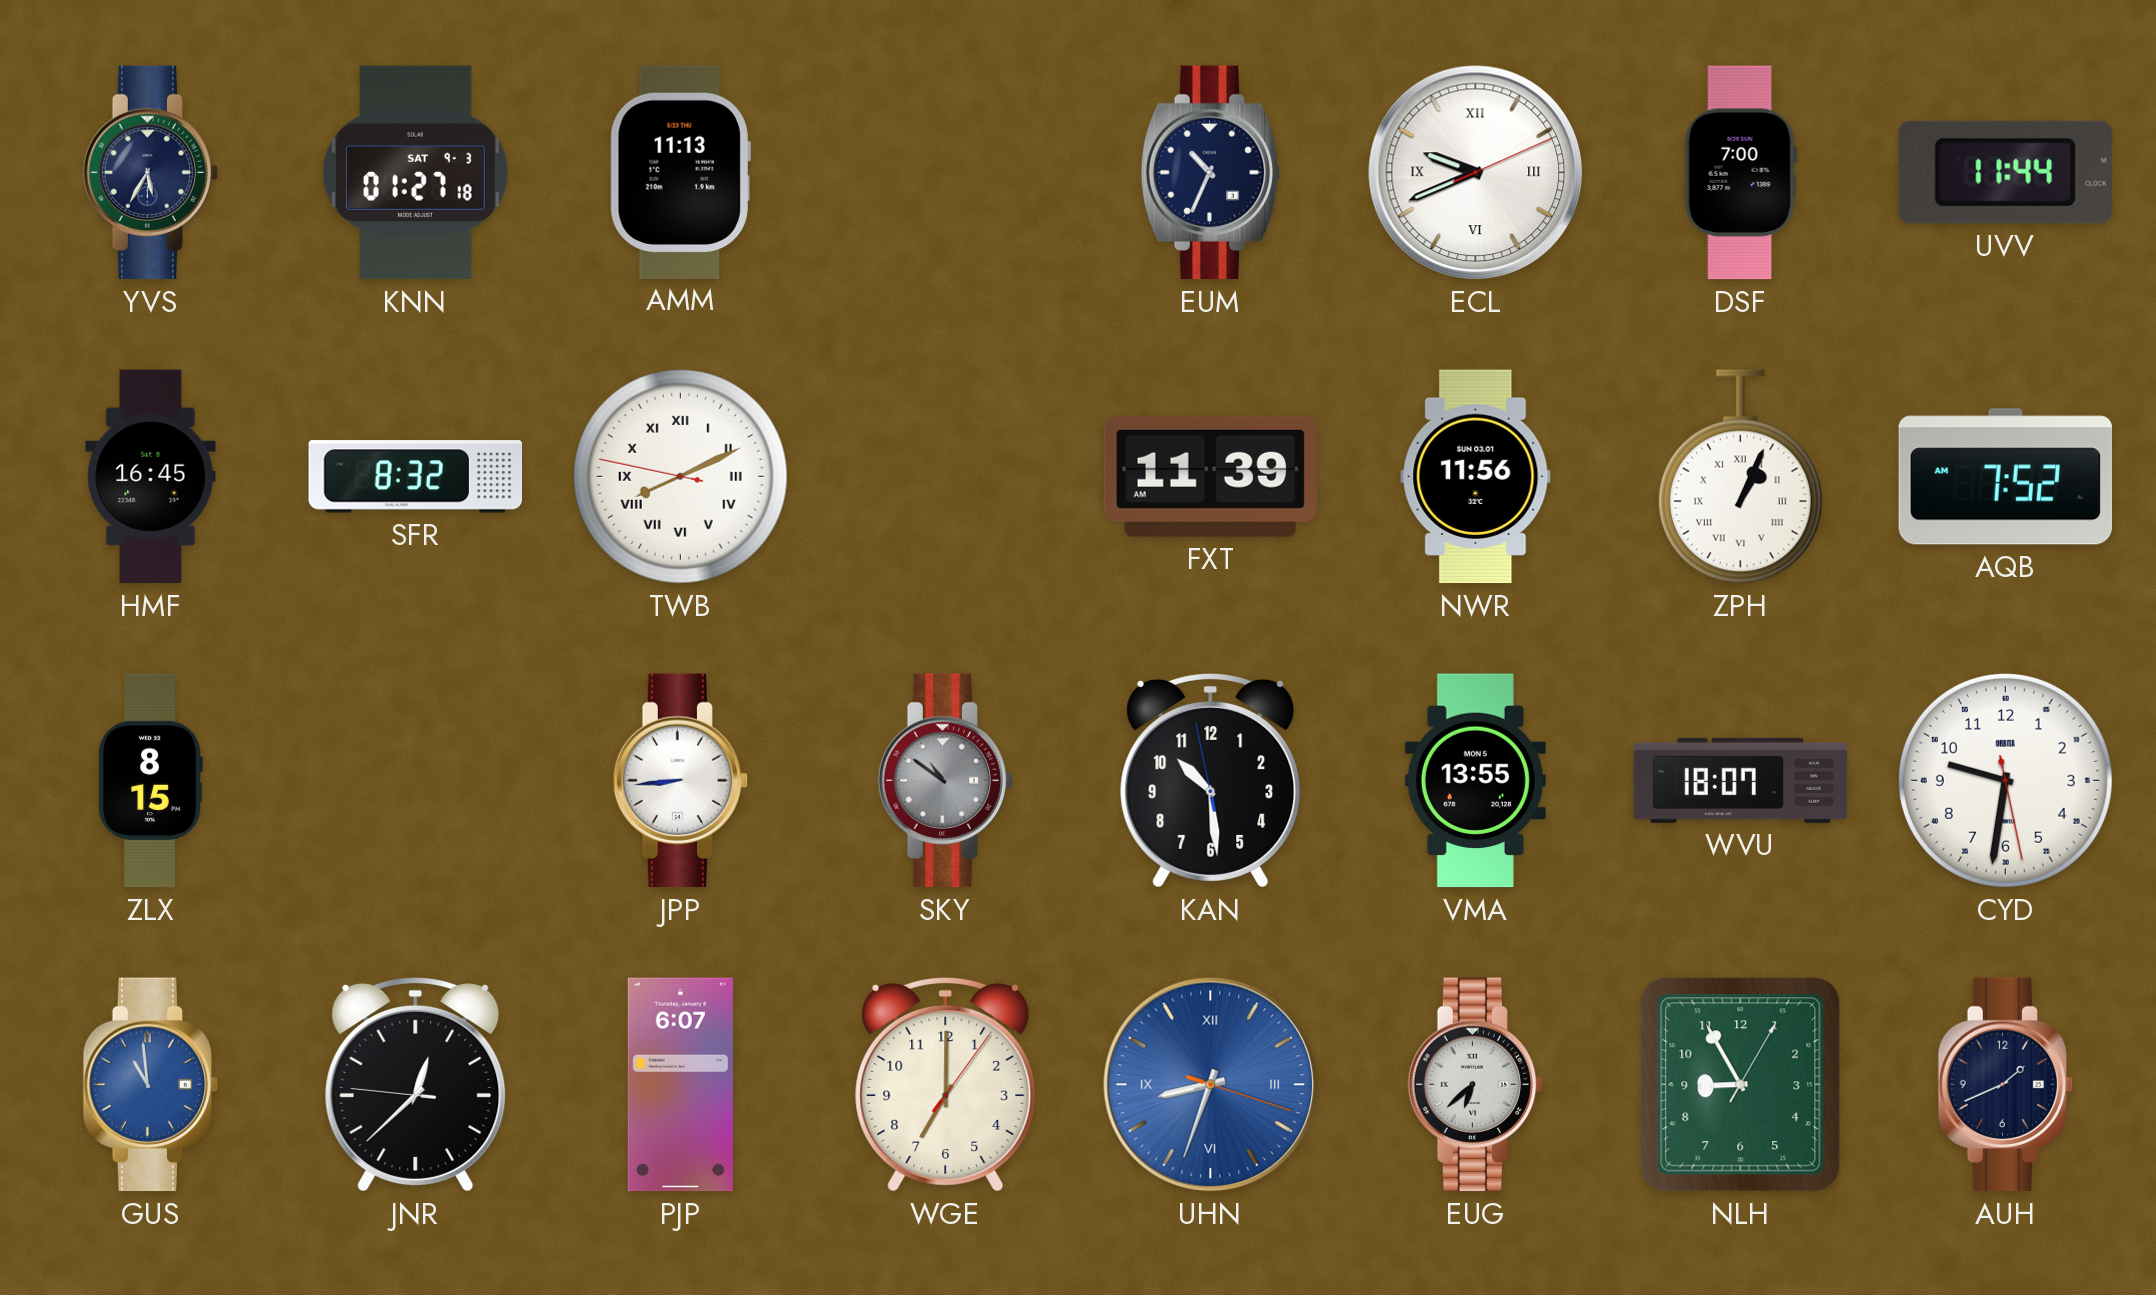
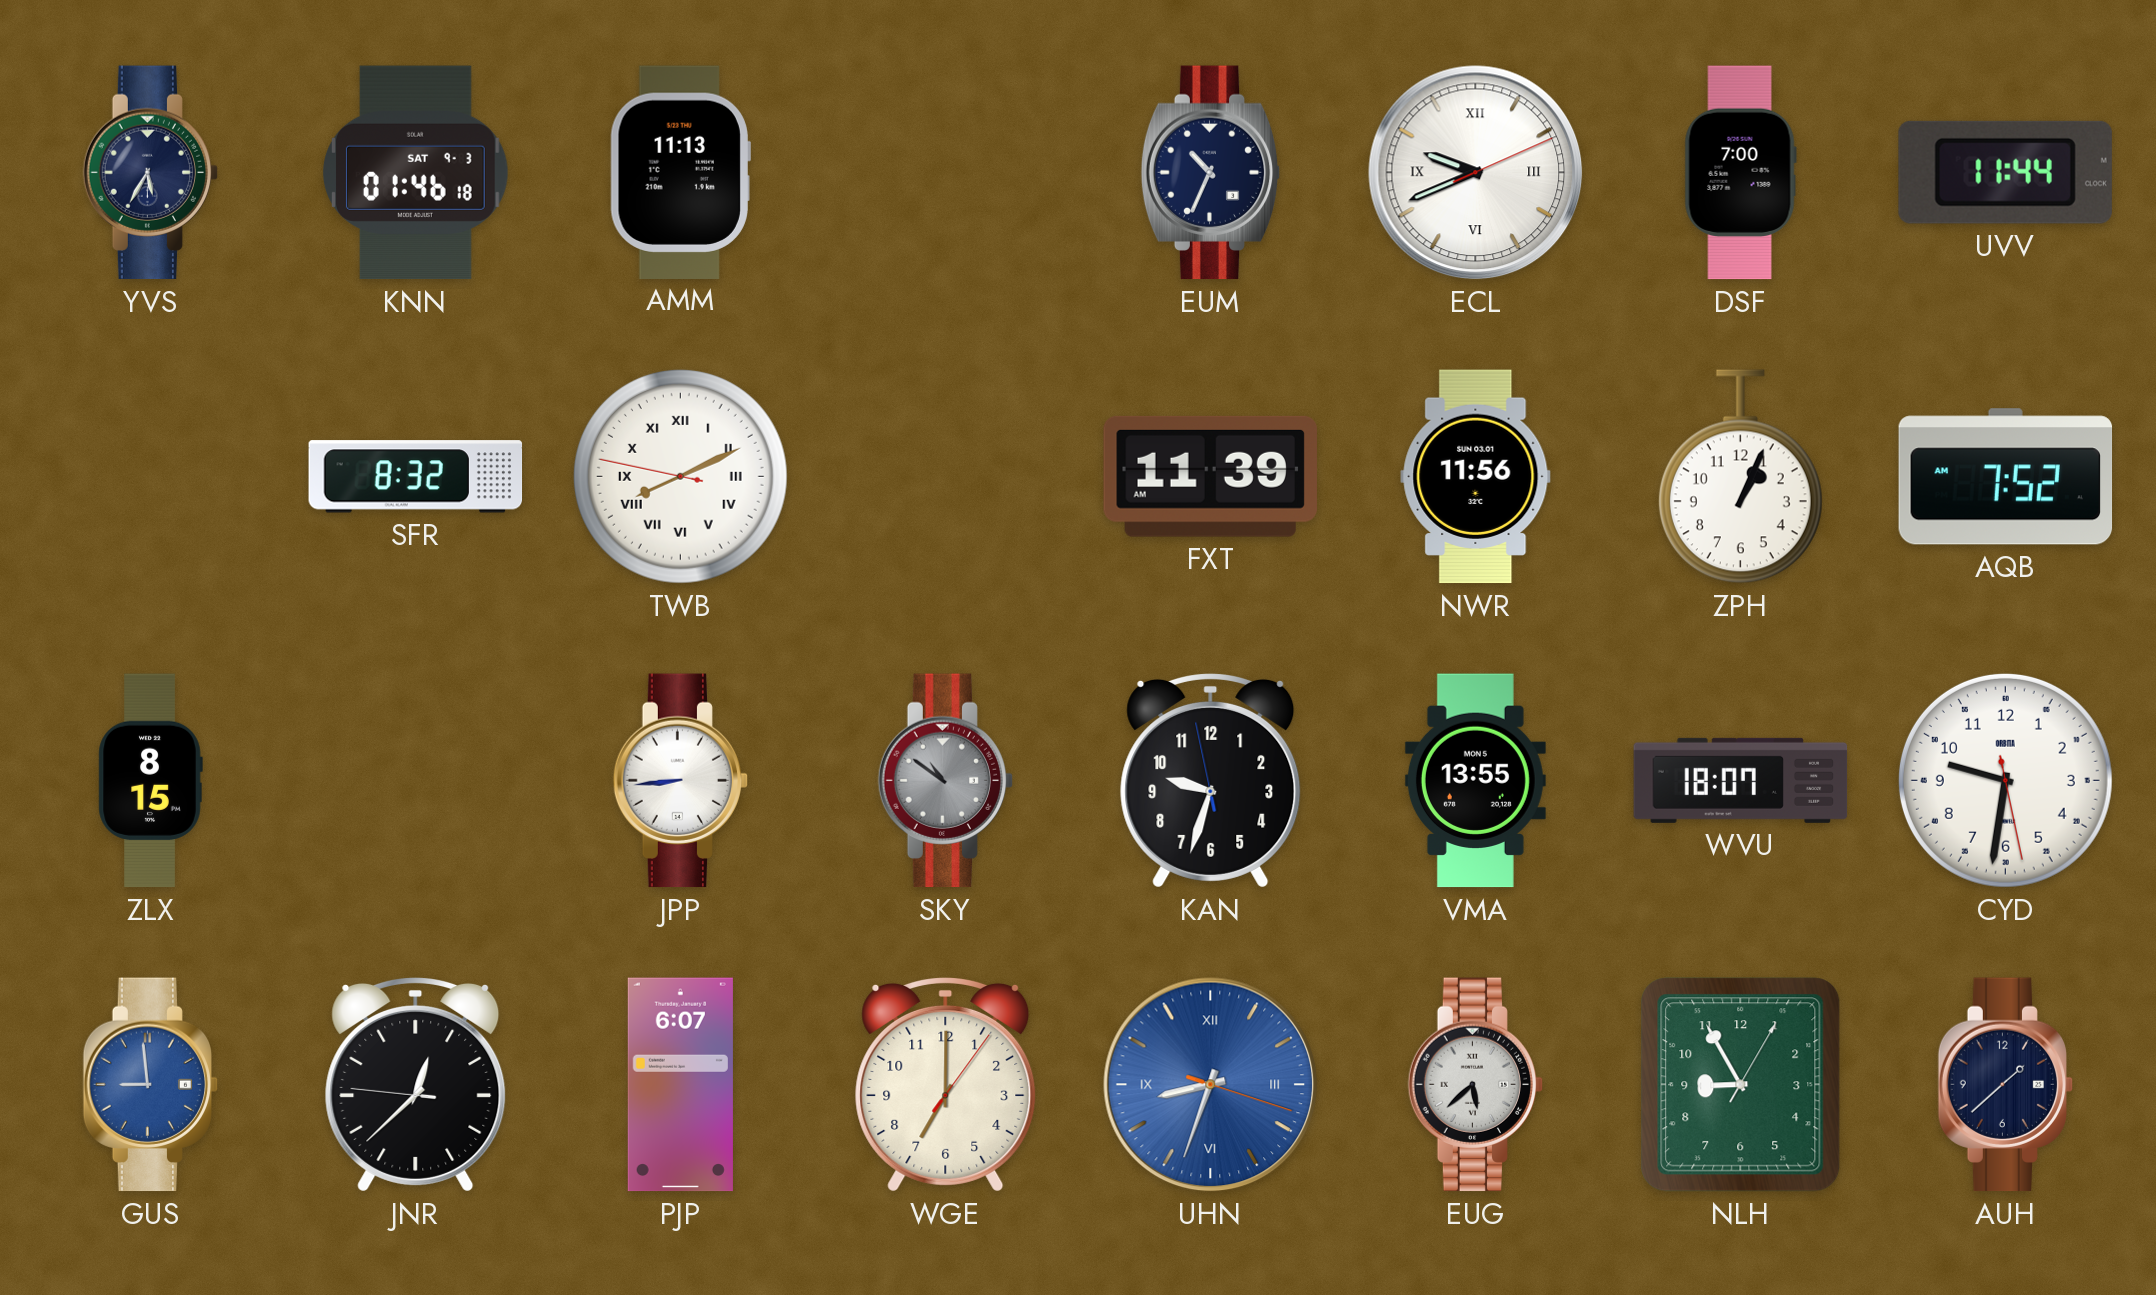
KNN: 01:27 -> 01:46
HMF: 16:45 -> none
ZPH numerals: Roman -> Arabic
KAN: 10:28 -> 9:32
GUS: 10:59 -> 8:59
EUG: 6:38 -> 5:38
AUH: 1:41 -> 1:38
